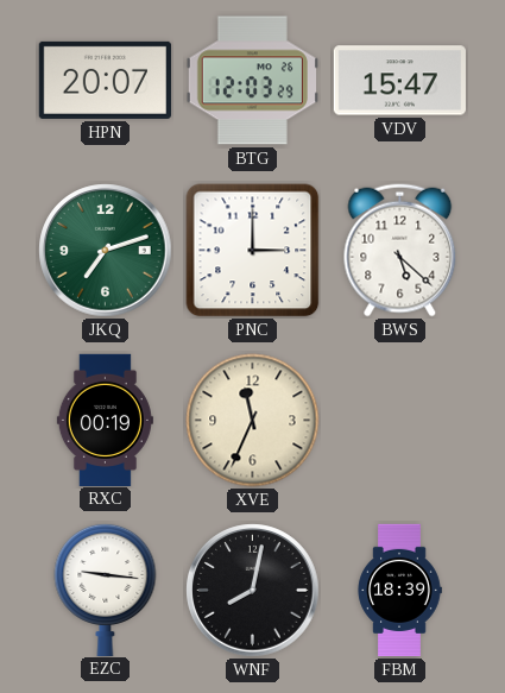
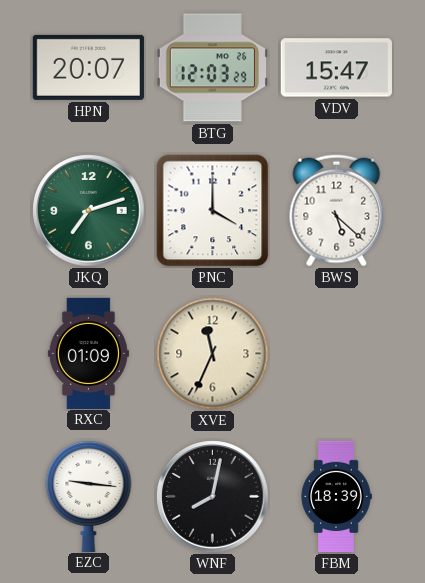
PNC: 3:00 -> 4:00
RXC: 00:19 -> 01:09
